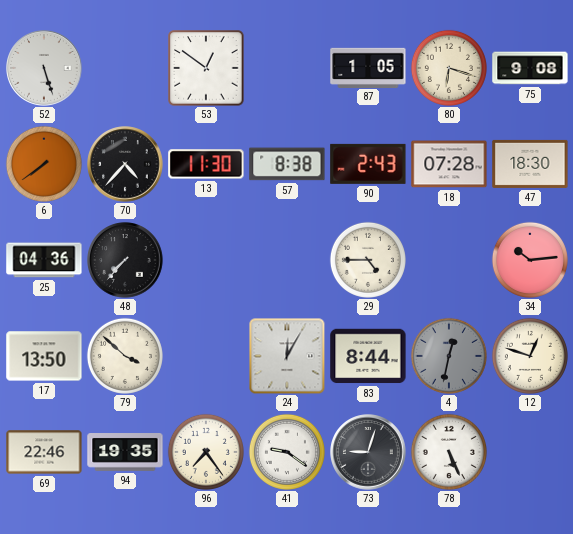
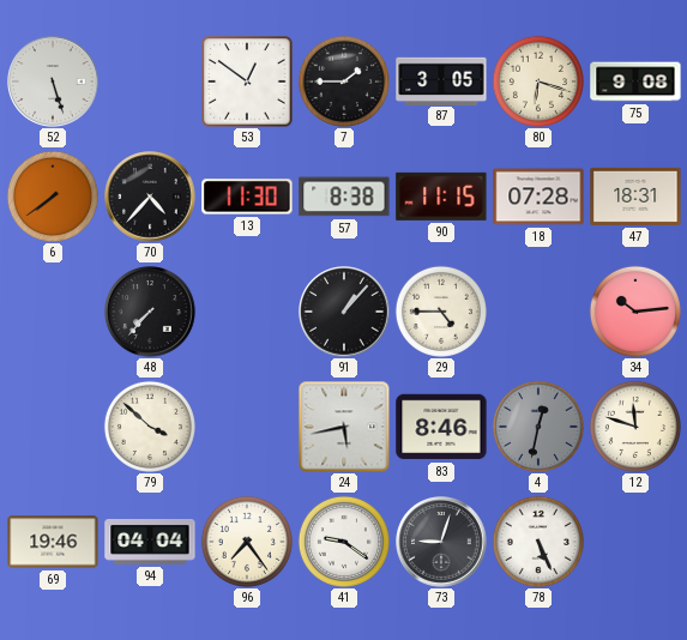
7: none -> 1:45
87: 1:05 -> 3:05
90: 2:43 -> 11:15
47: 18:30 -> 18:31
25: 04:36 -> none
91: none -> 1:07
17: 13:50 -> none
24: 12:05 -> 5:43
83: 8:44 -> 8:46
12: 12:48 -> 11:48
69: 22:46 -> 19:46
94: 19:35 -> 04:04
